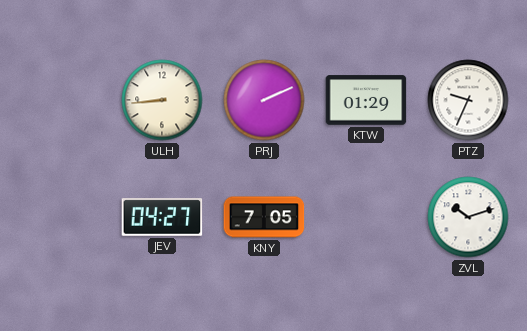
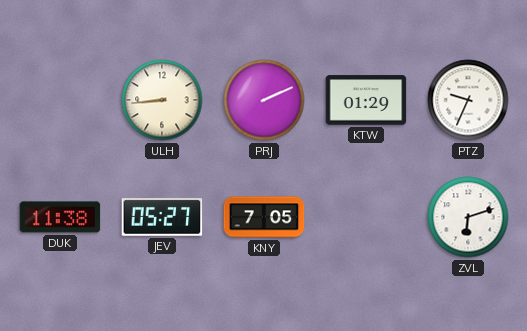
DUK: none -> 11:38
JEV: 04:27 -> 05:27
ZVL: 10:12 -> 6:12
